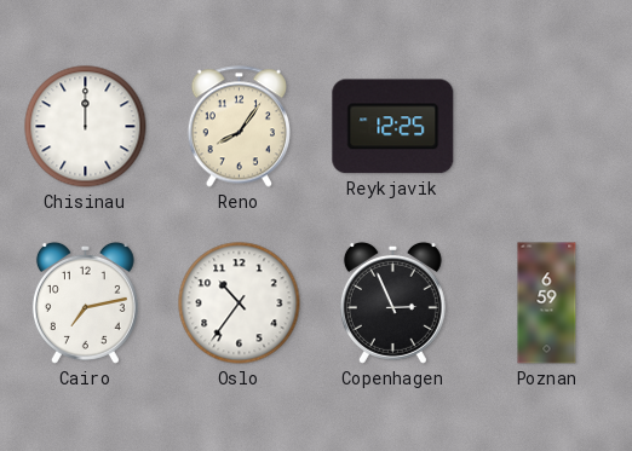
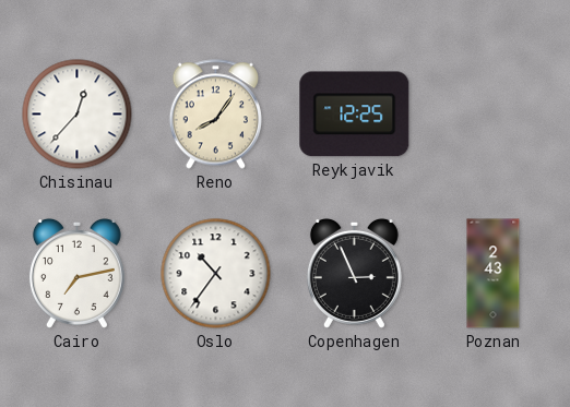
Chisinau: 12:00 -> 12:37
Poznan: 6:59 -> 2:43
